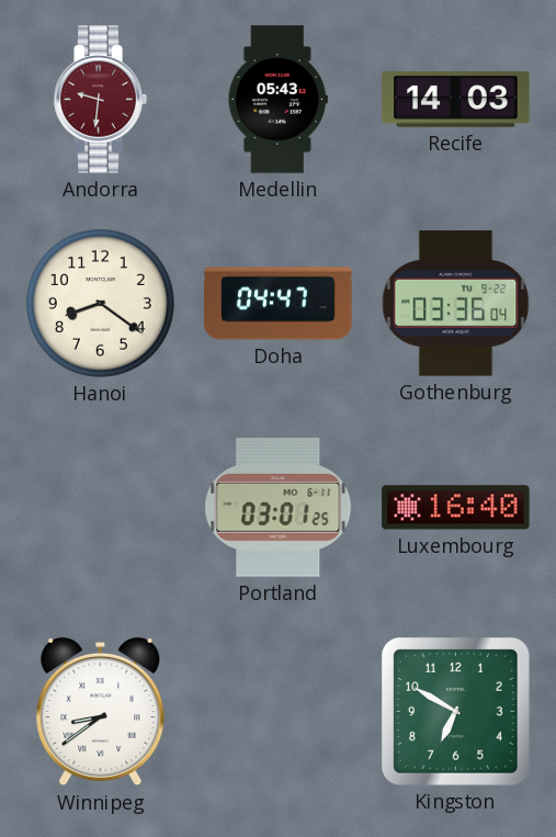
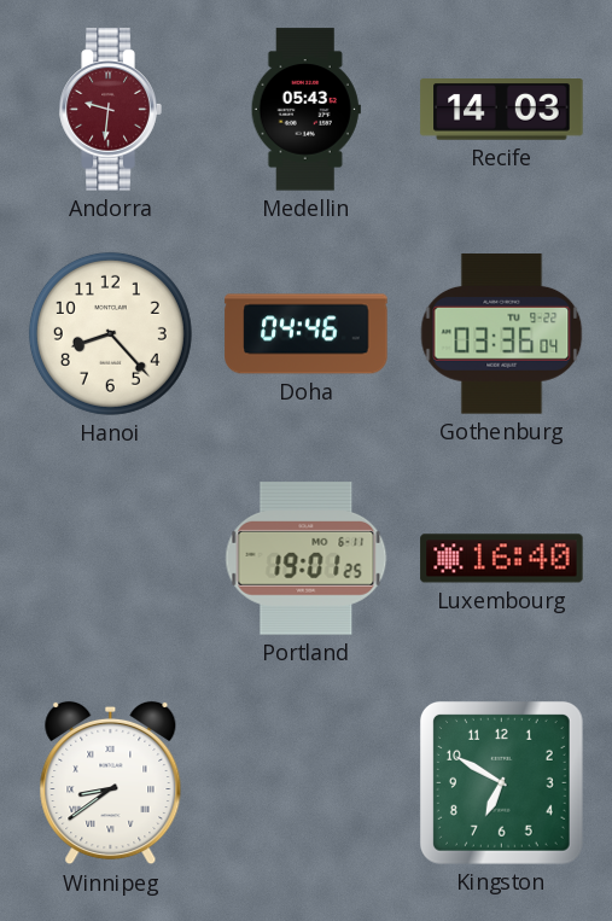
Hanoi: 8:21 -> 8:23
Doha: 04:47 -> 04:46
Portland: 03:01 -> 19:01
